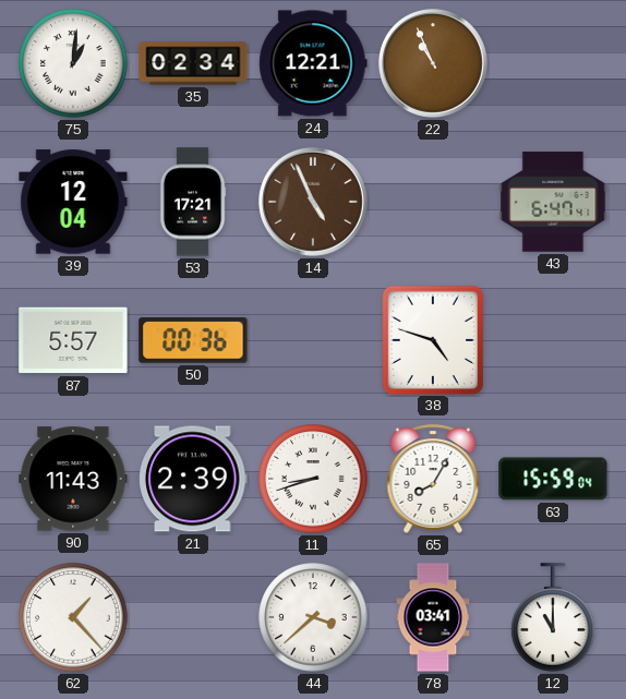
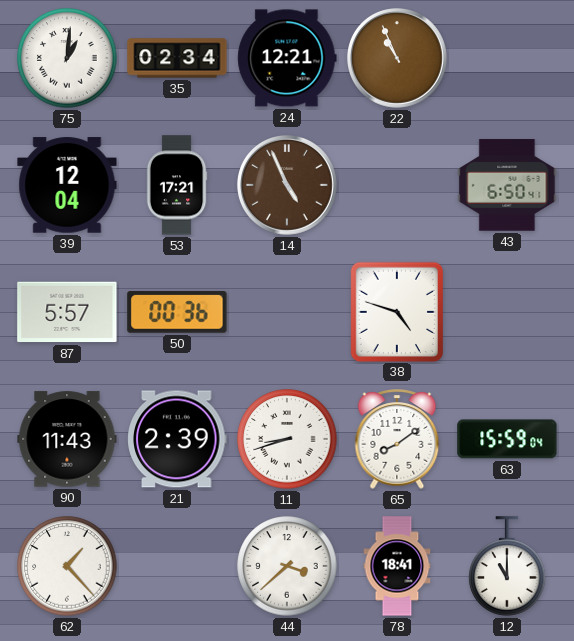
43: 6:47 -> 6:50
65: 8:05 -> 8:09
78: 03:41 -> 18:41
